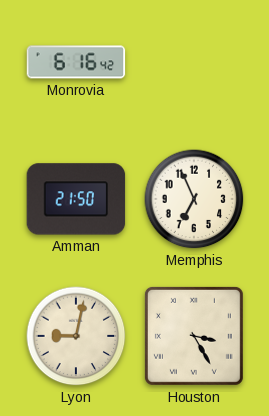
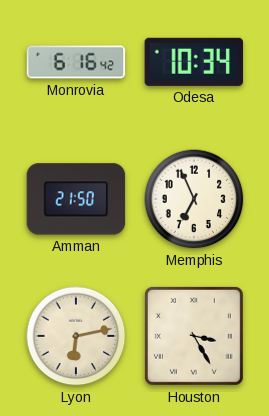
Odesa: none -> 10:34
Lyon: 9:02 -> 6:13
